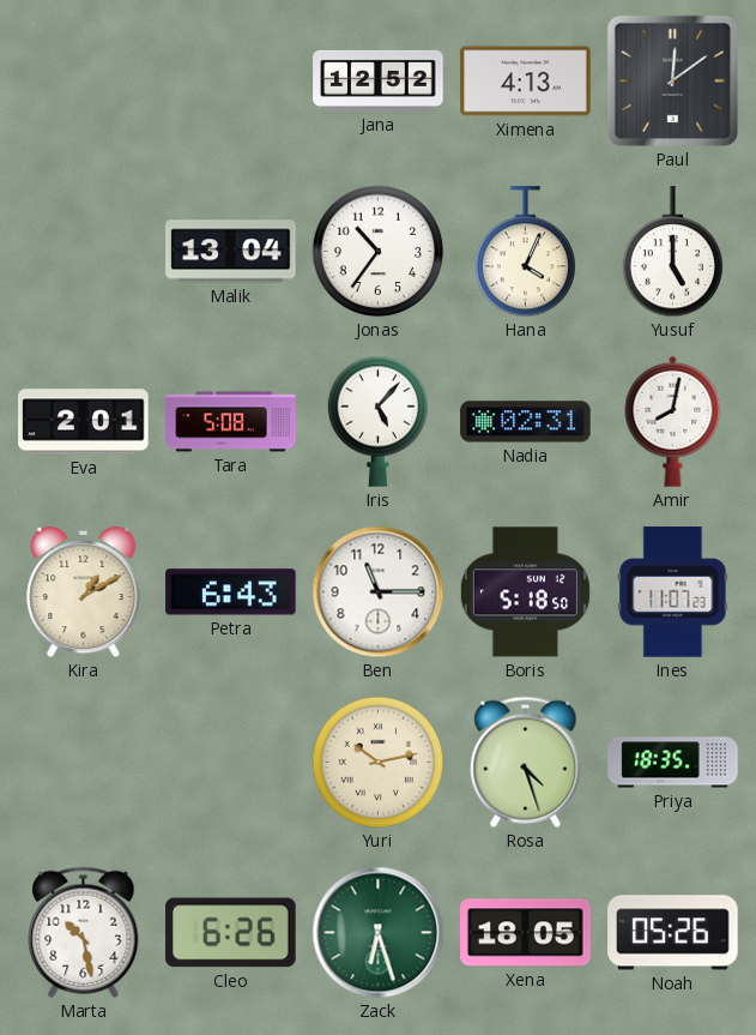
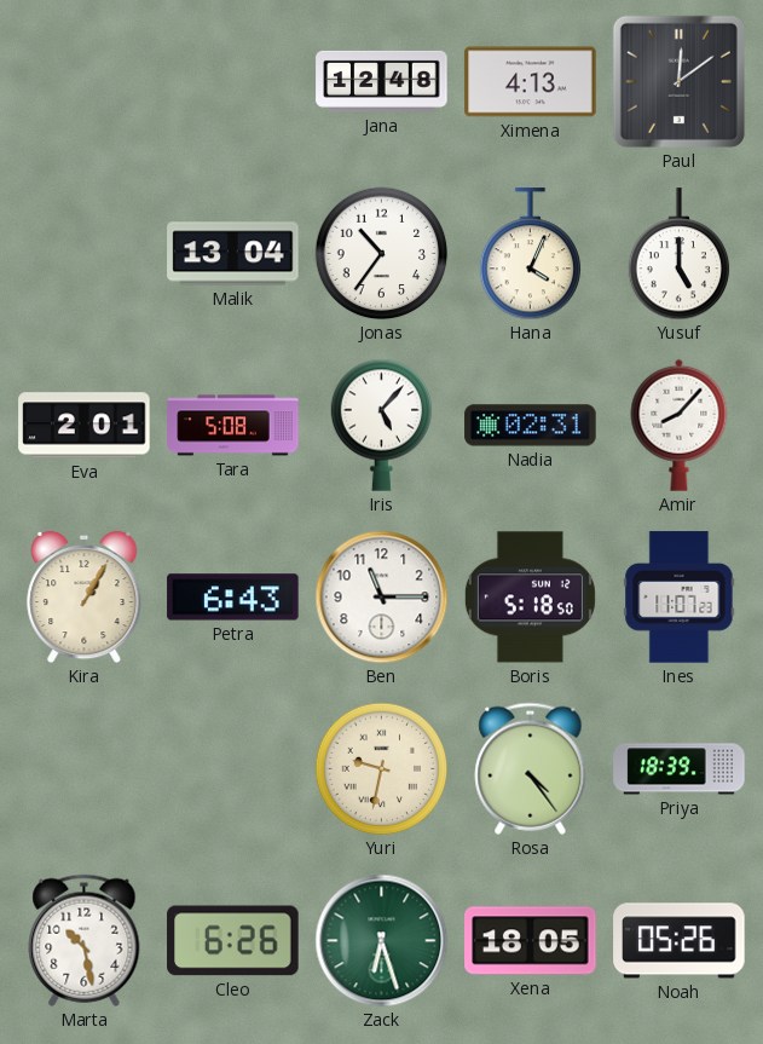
Jana: 12:52 -> 12:48
Amir: 8:02 -> 8:07
Kira: 1:10 -> 1:05
Yuri: 10:13 -> 9:32
Rosa: 4:27 -> 4:24
Priya: 18:35 -> 18:39
